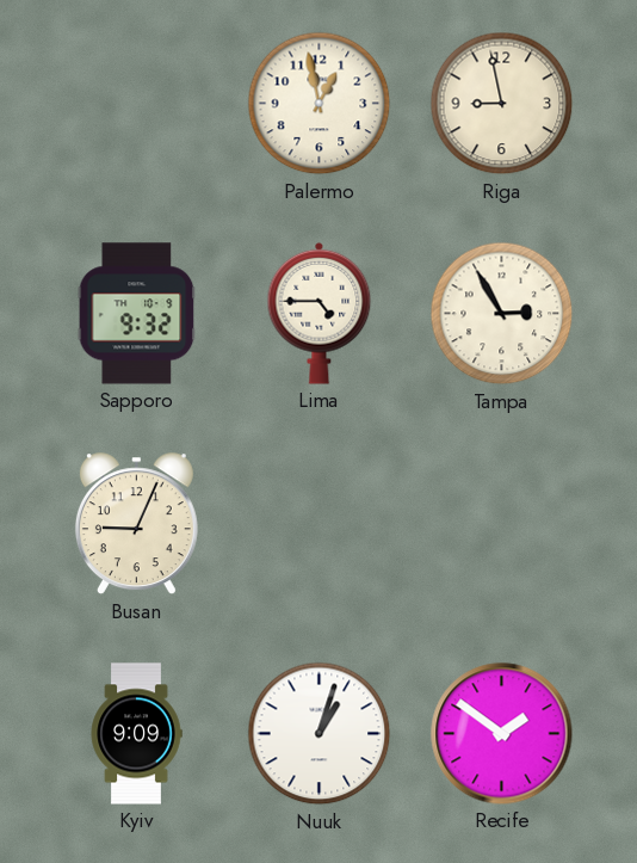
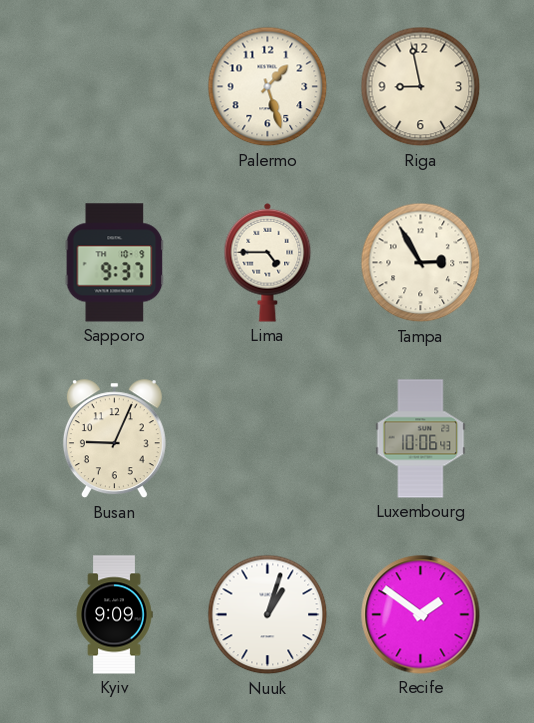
Palermo: 12:58 -> 1:27
Sapporo: 9:32 -> 9:37
Luxembourg: none -> 10:06
